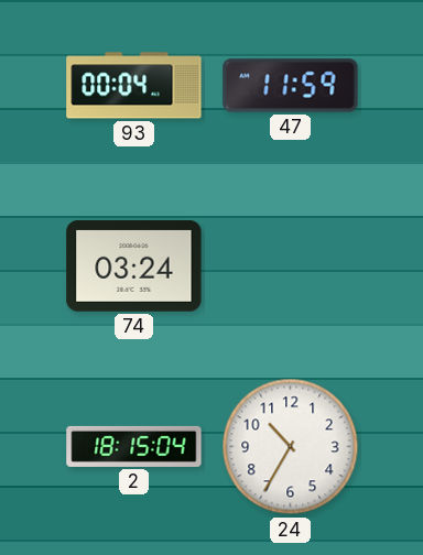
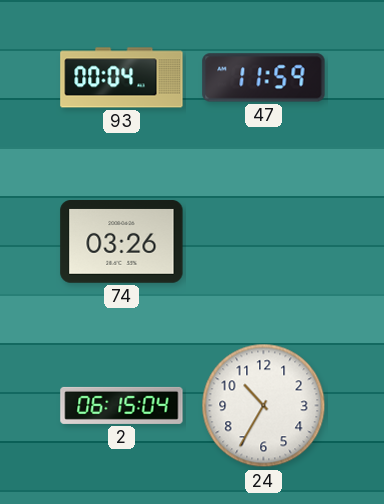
74: 03:24 -> 03:26
2: 18:15 -> 06:15
